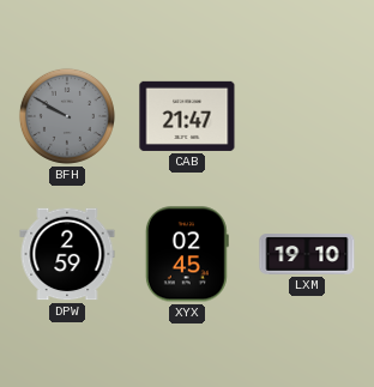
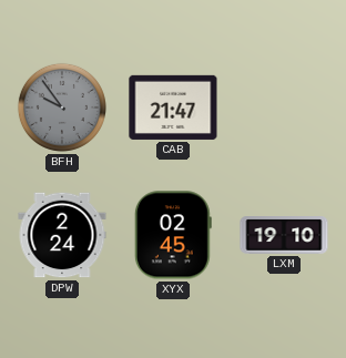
BFH: 9:50 -> 9:54
DPW: 2:59 -> 2:24
